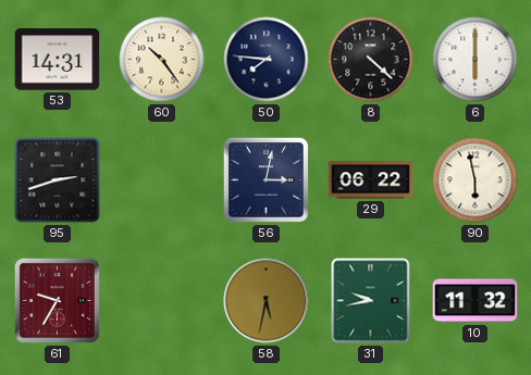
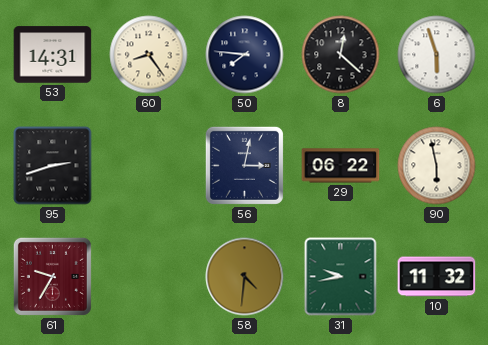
60: 10:24 -> 8:24
8: 4:22 -> 12:22
6: 6:00 -> 5:57
58: 5:32 -> 4:31
